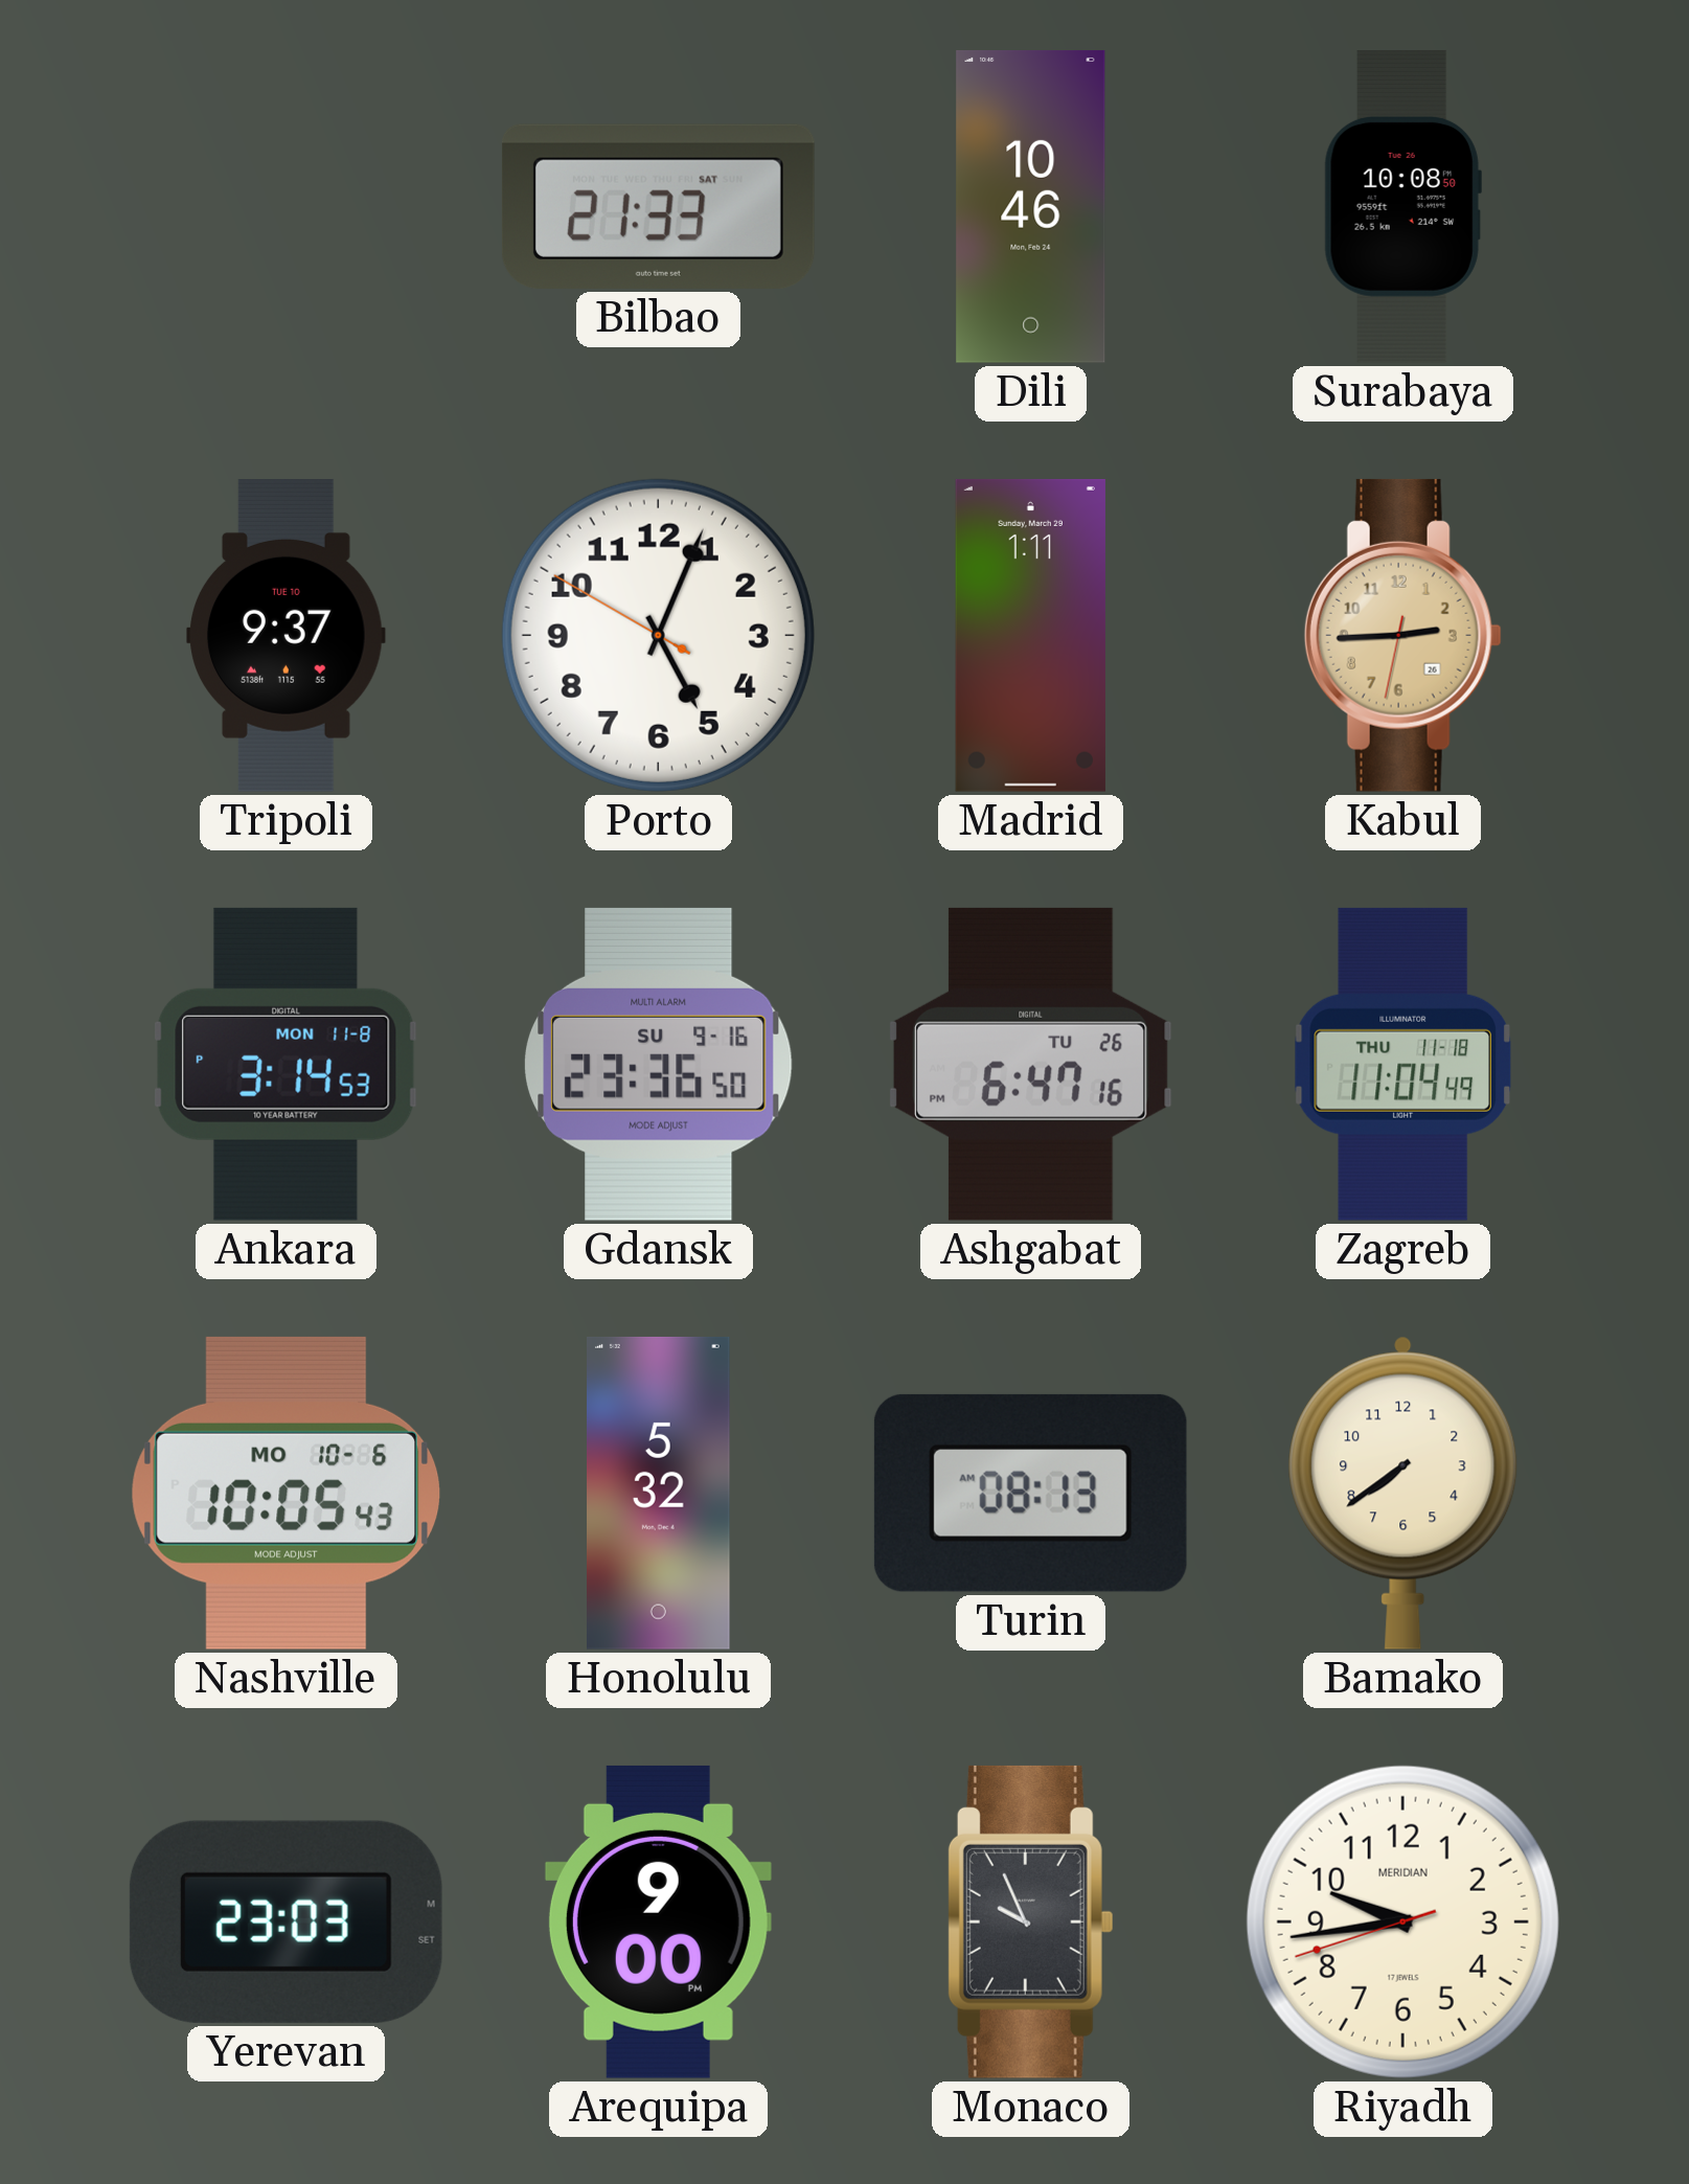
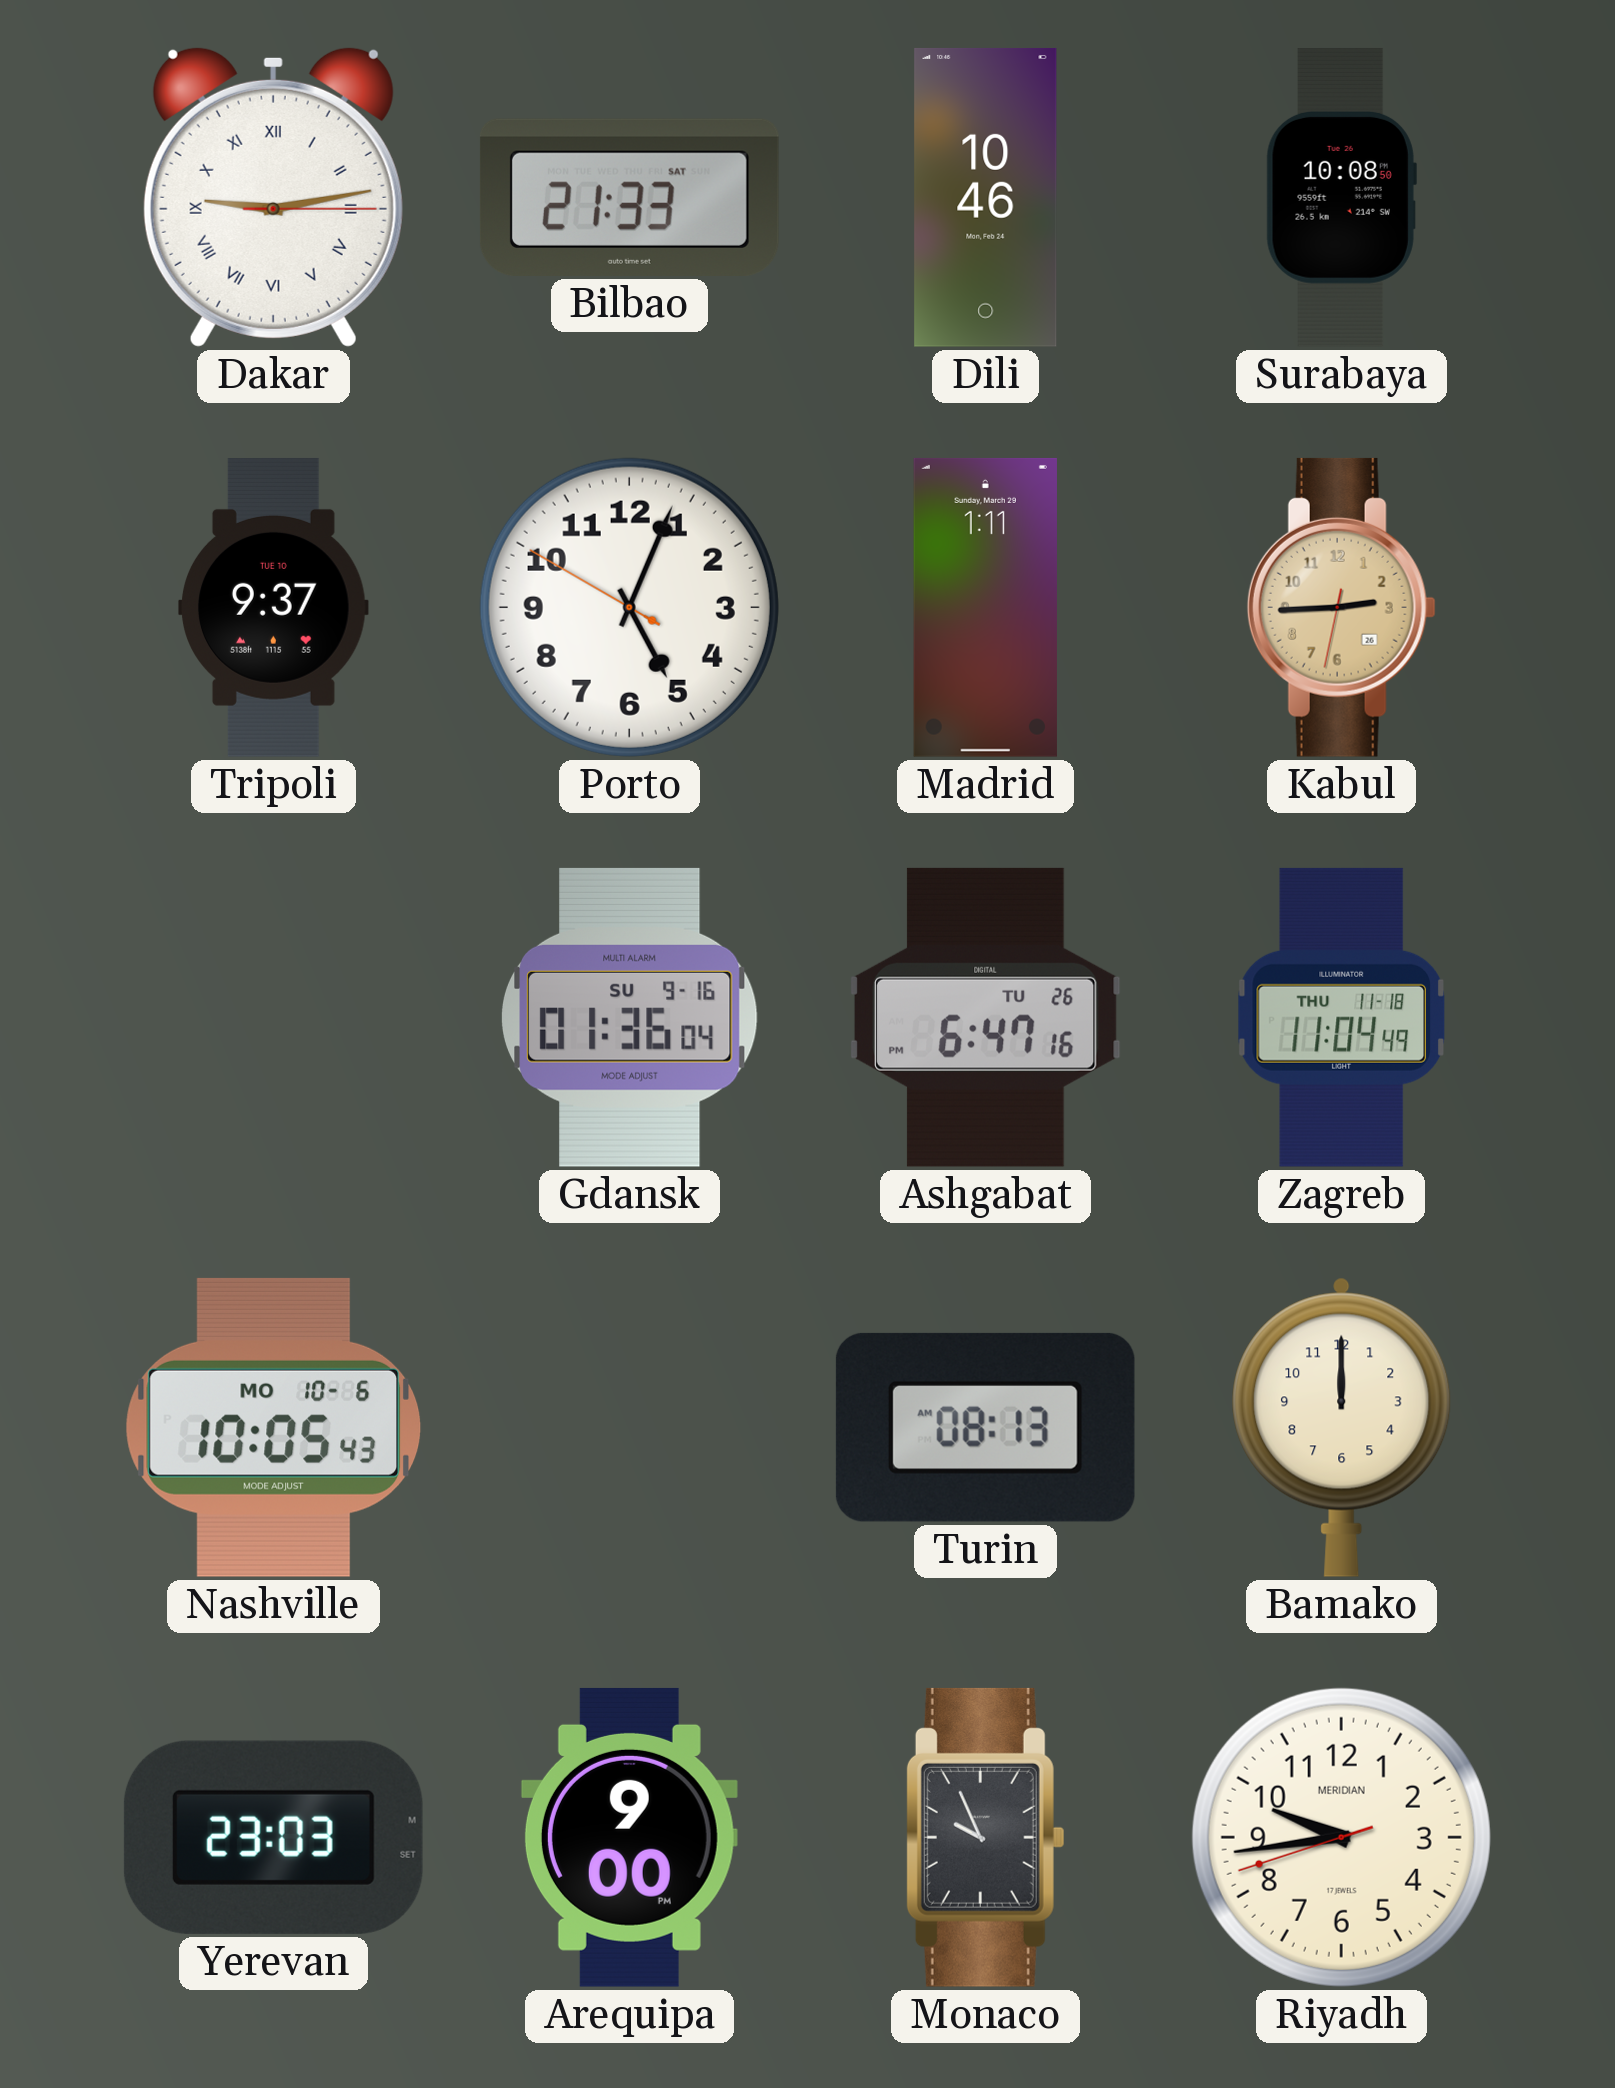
Dakar: none -> 9:13
Ankara: 3:14 -> none
Gdansk: 23:36 -> 01:36
Honolulu: 5:32 -> none
Bamako: 7:39 -> 12:00
